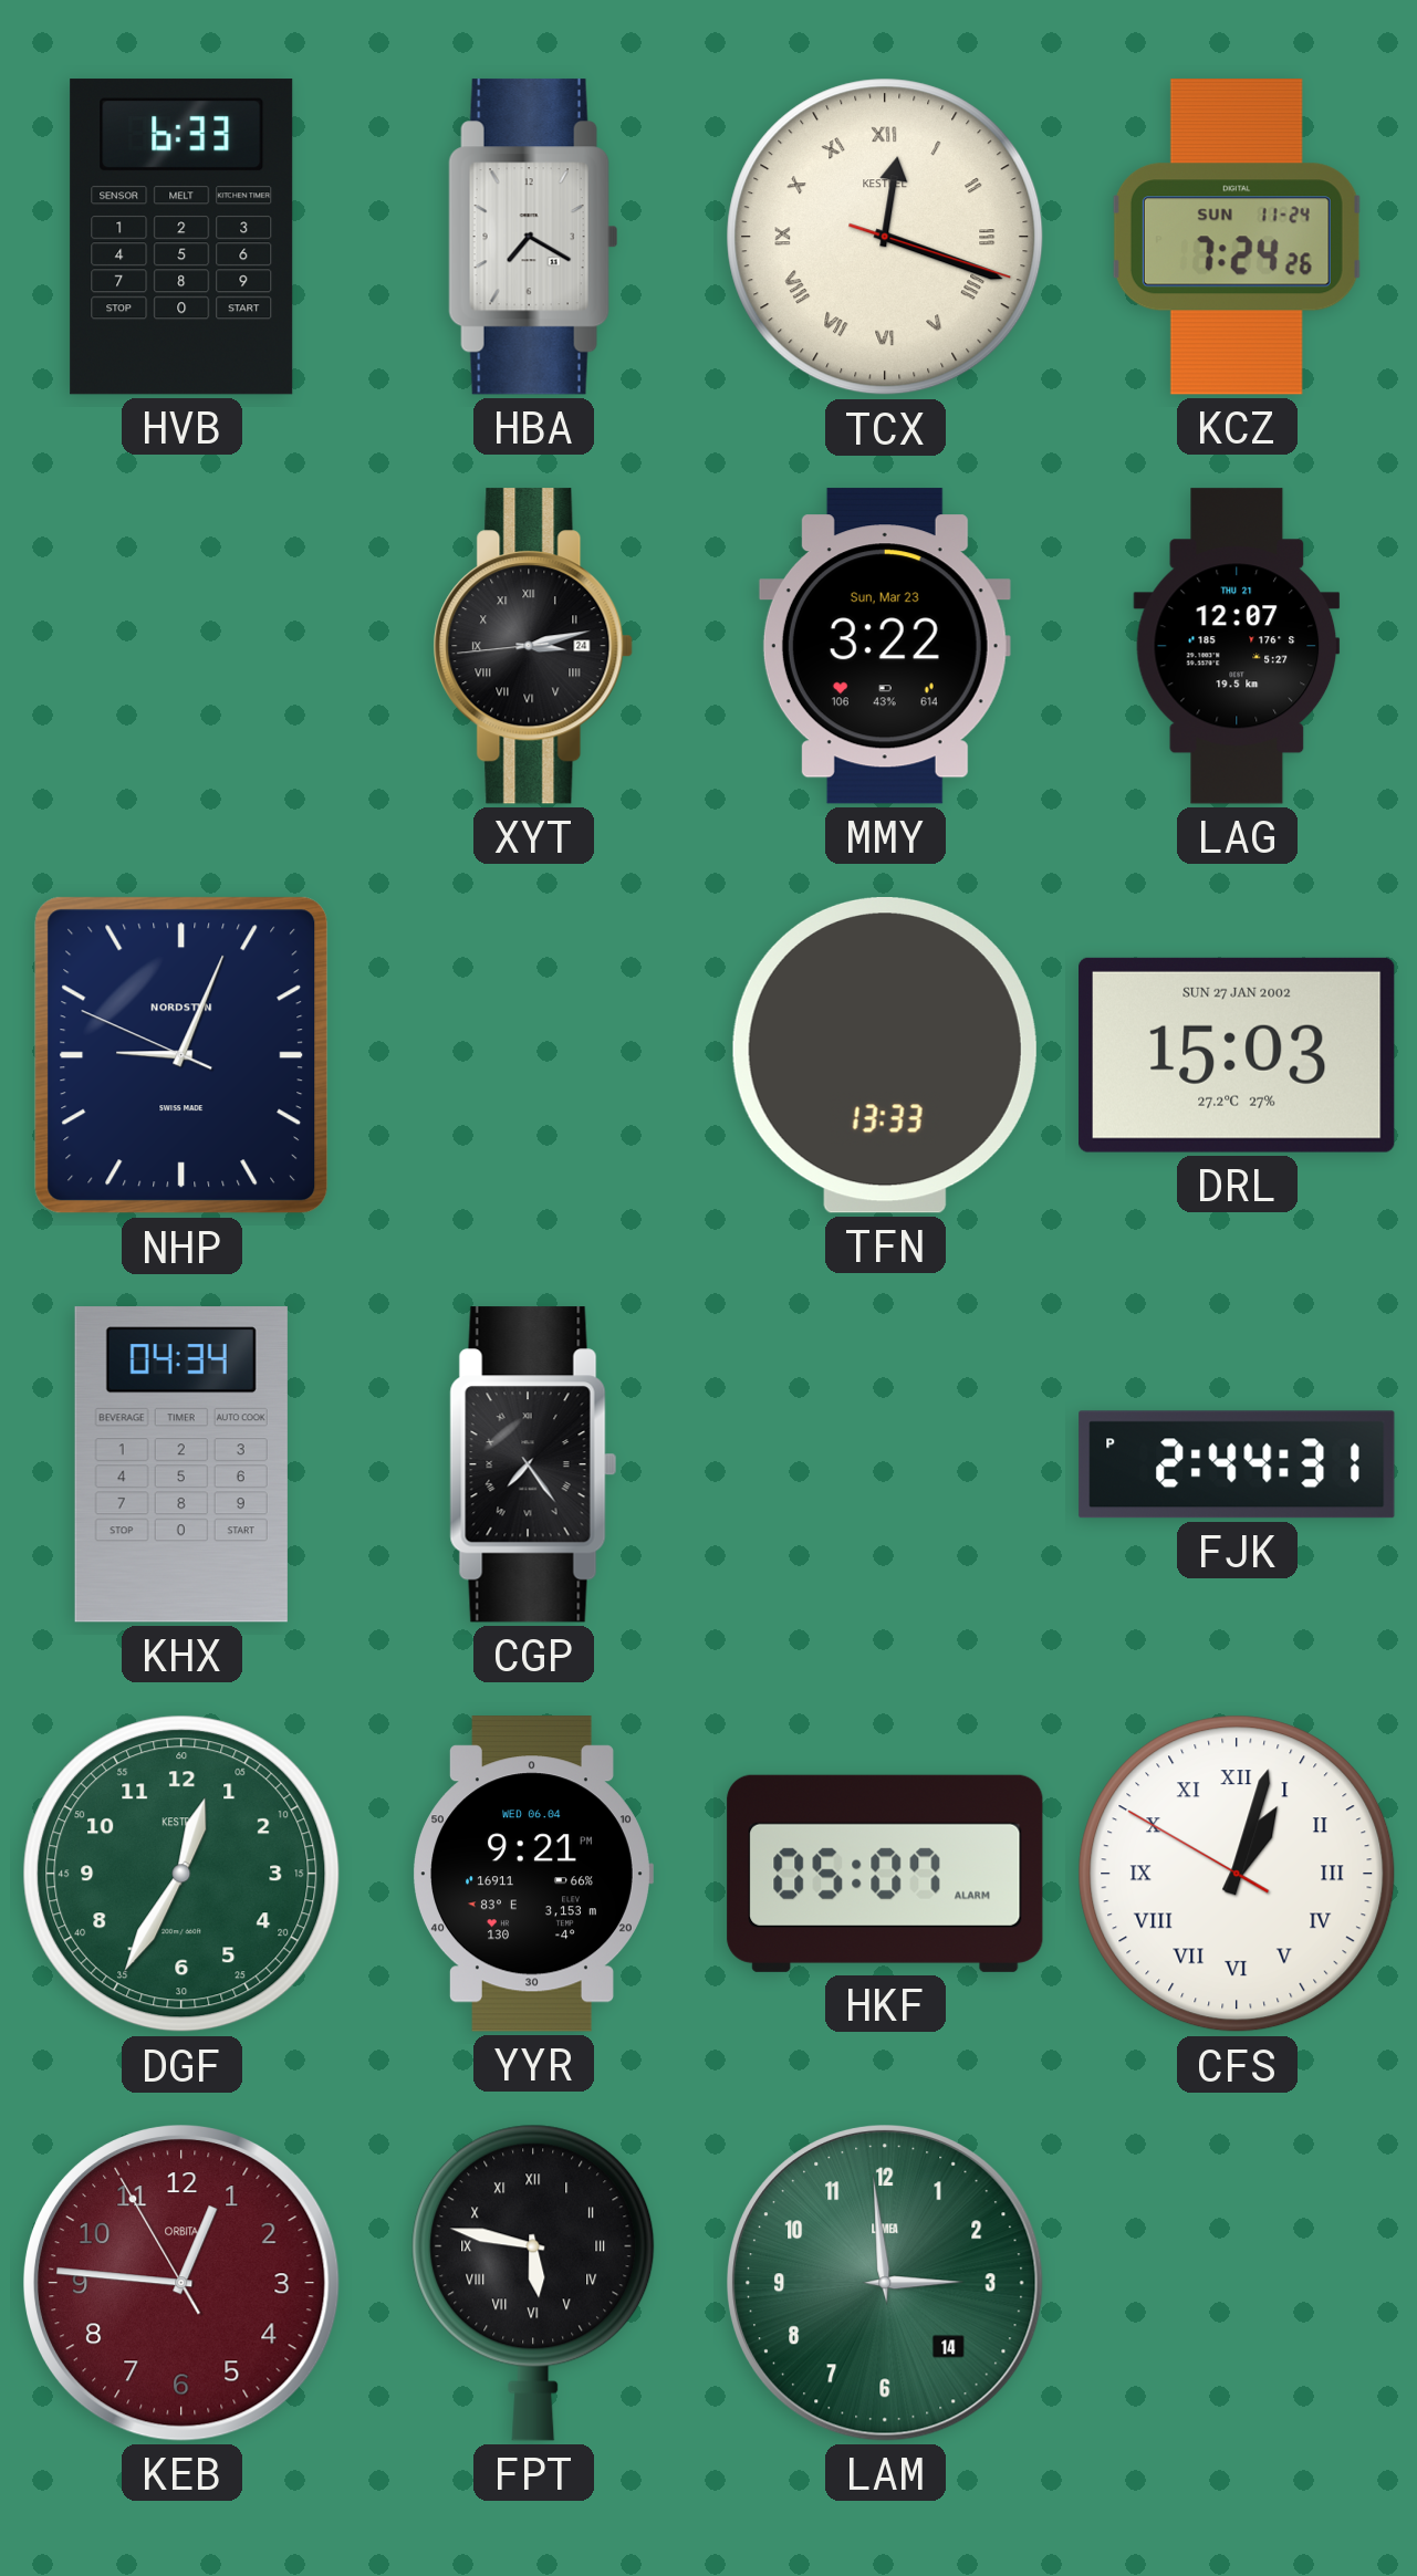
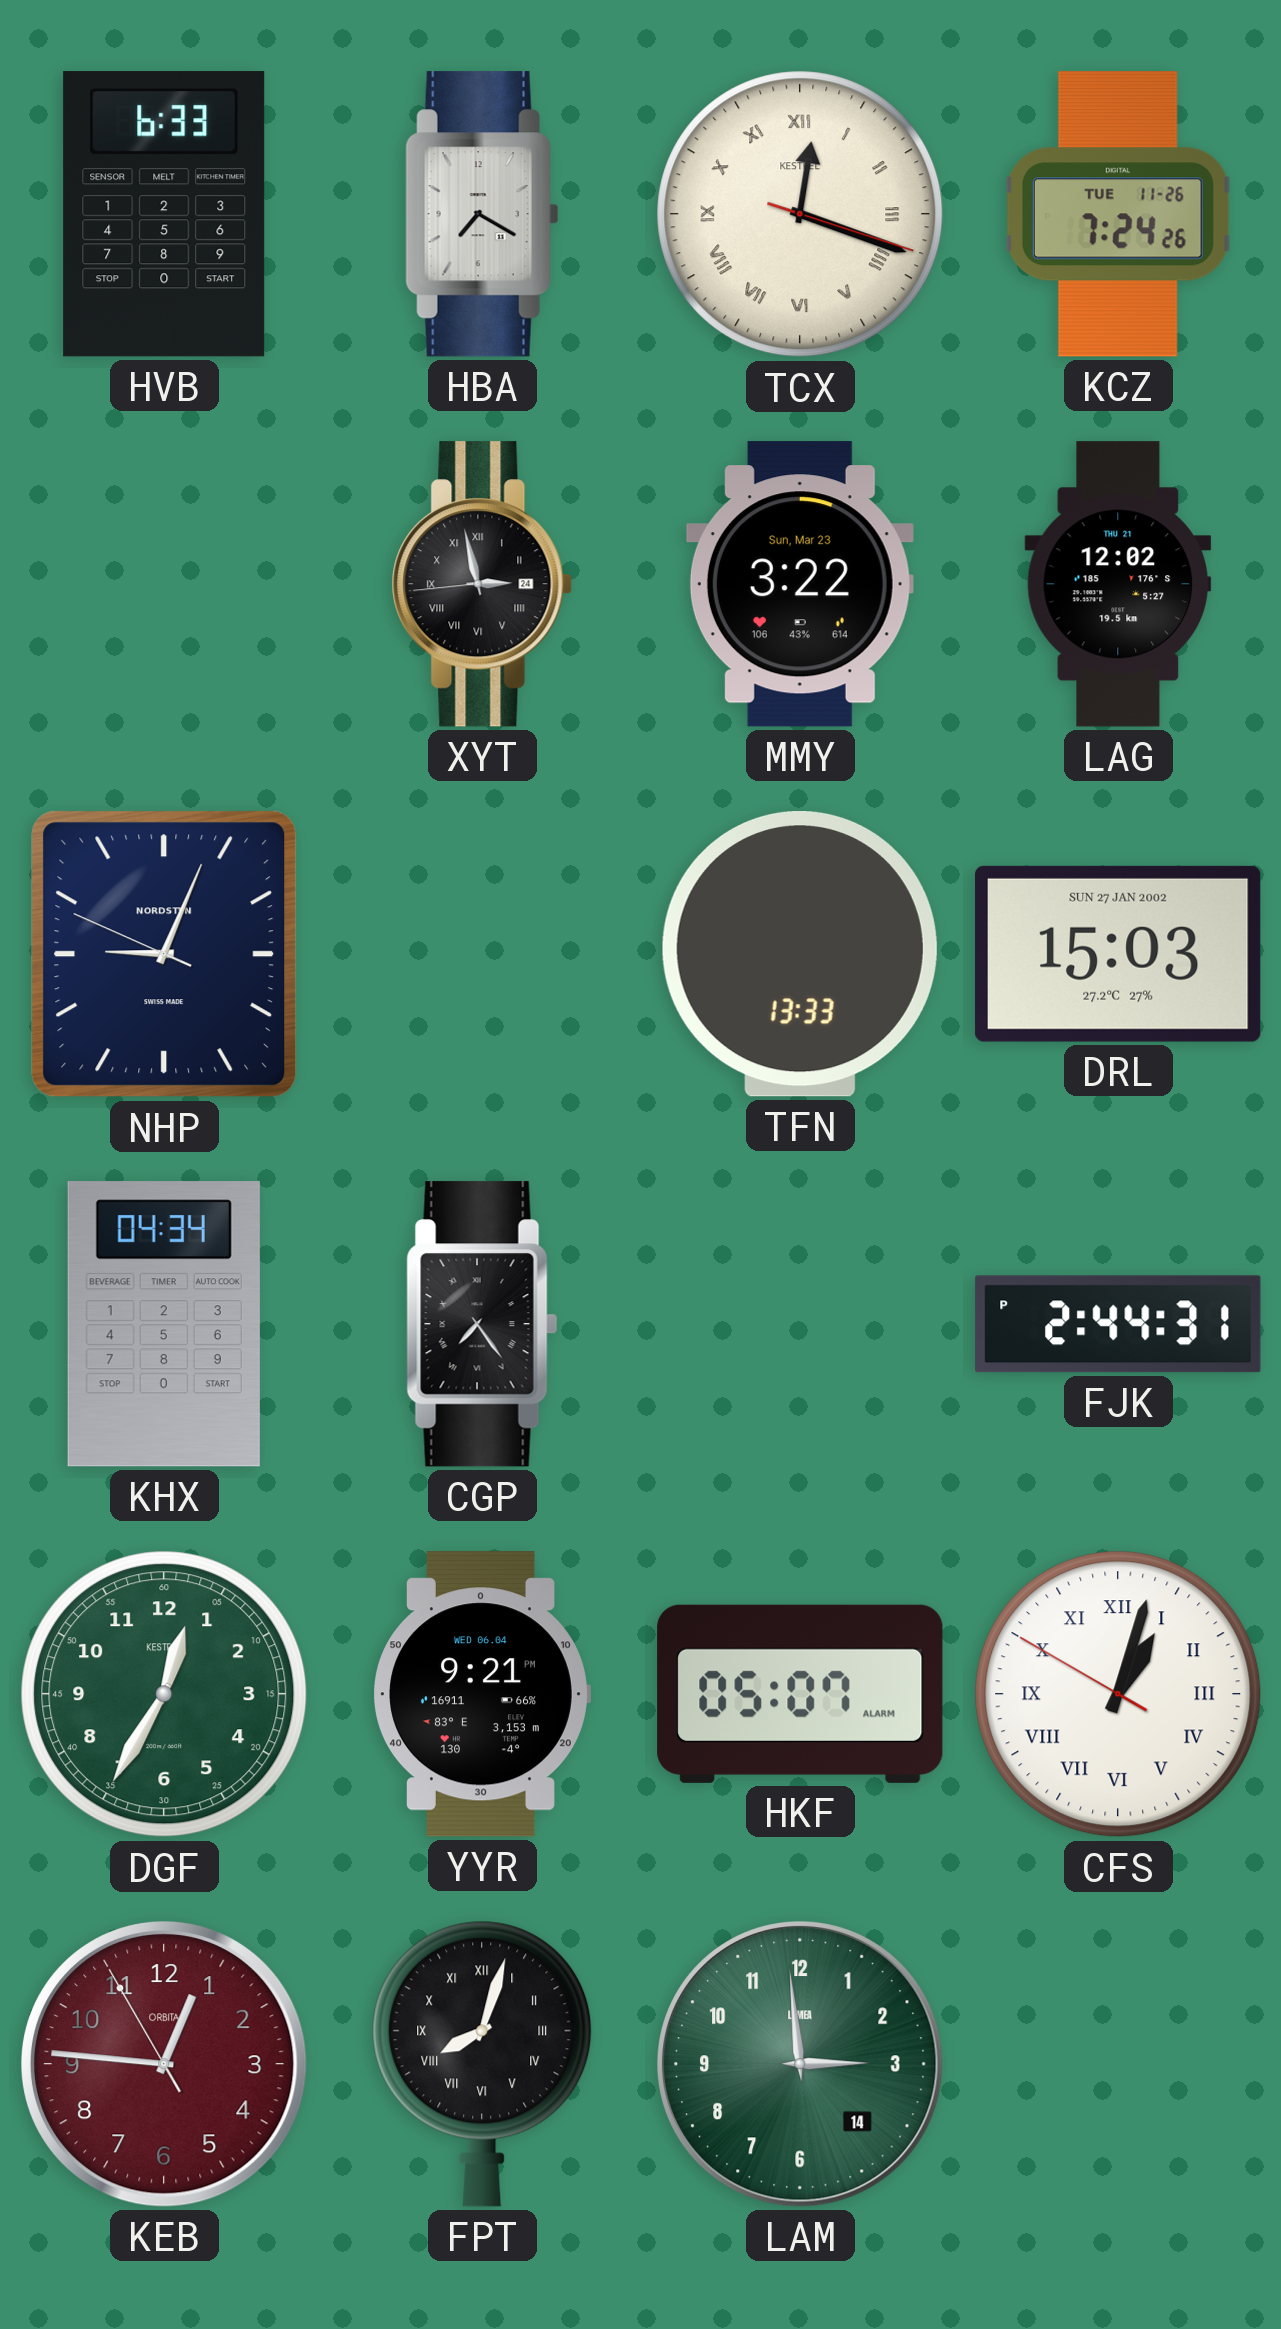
KCZ date: SUN 11-24 -> TUE 11-26
XYT: 3:12 -> 2:57
LAG: 12:07 -> 12:02
FPT: 5:47 -> 8:03
